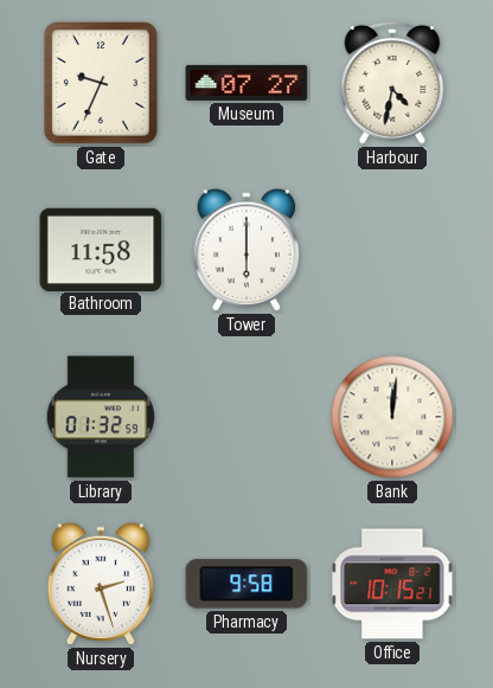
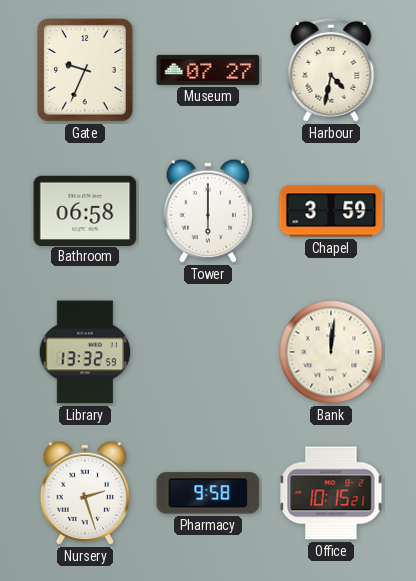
Bathroom: 11:58 -> 06:58
Chapel: none -> 3:59
Library: 01:32 -> 13:32
